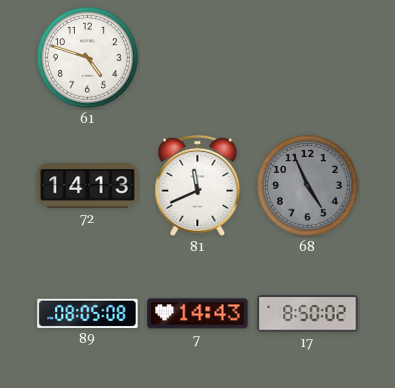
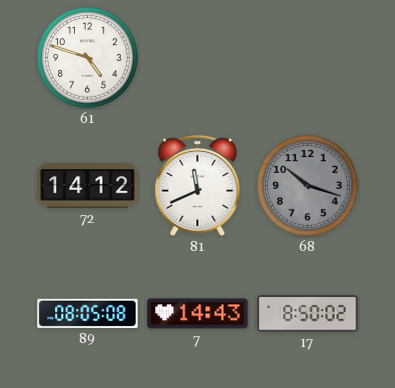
72: 14:13 -> 14:12
68: 4:56 -> 10:18
